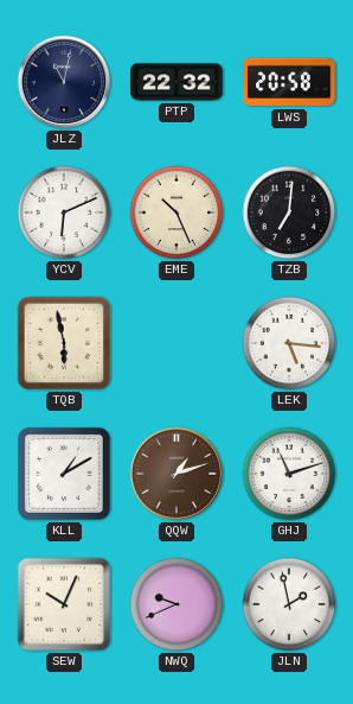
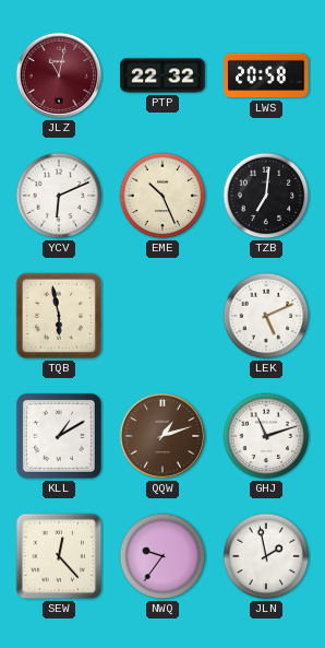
JLZ dial: navy -> burgundy
LEK: 5:16 -> 5:11
SEW: 10:04 -> 12:23
NWQ: 9:41 -> 9:36
